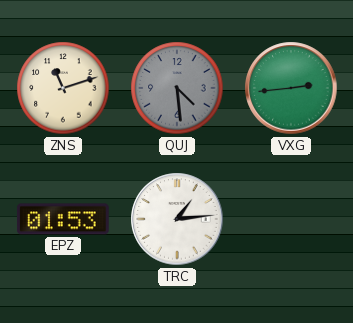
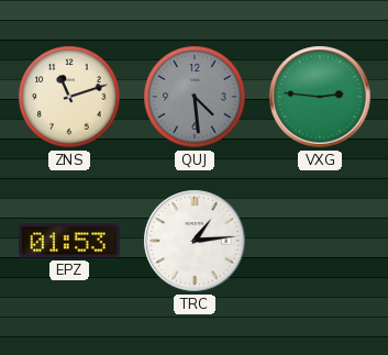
VXG: 2:44 -> 2:46
